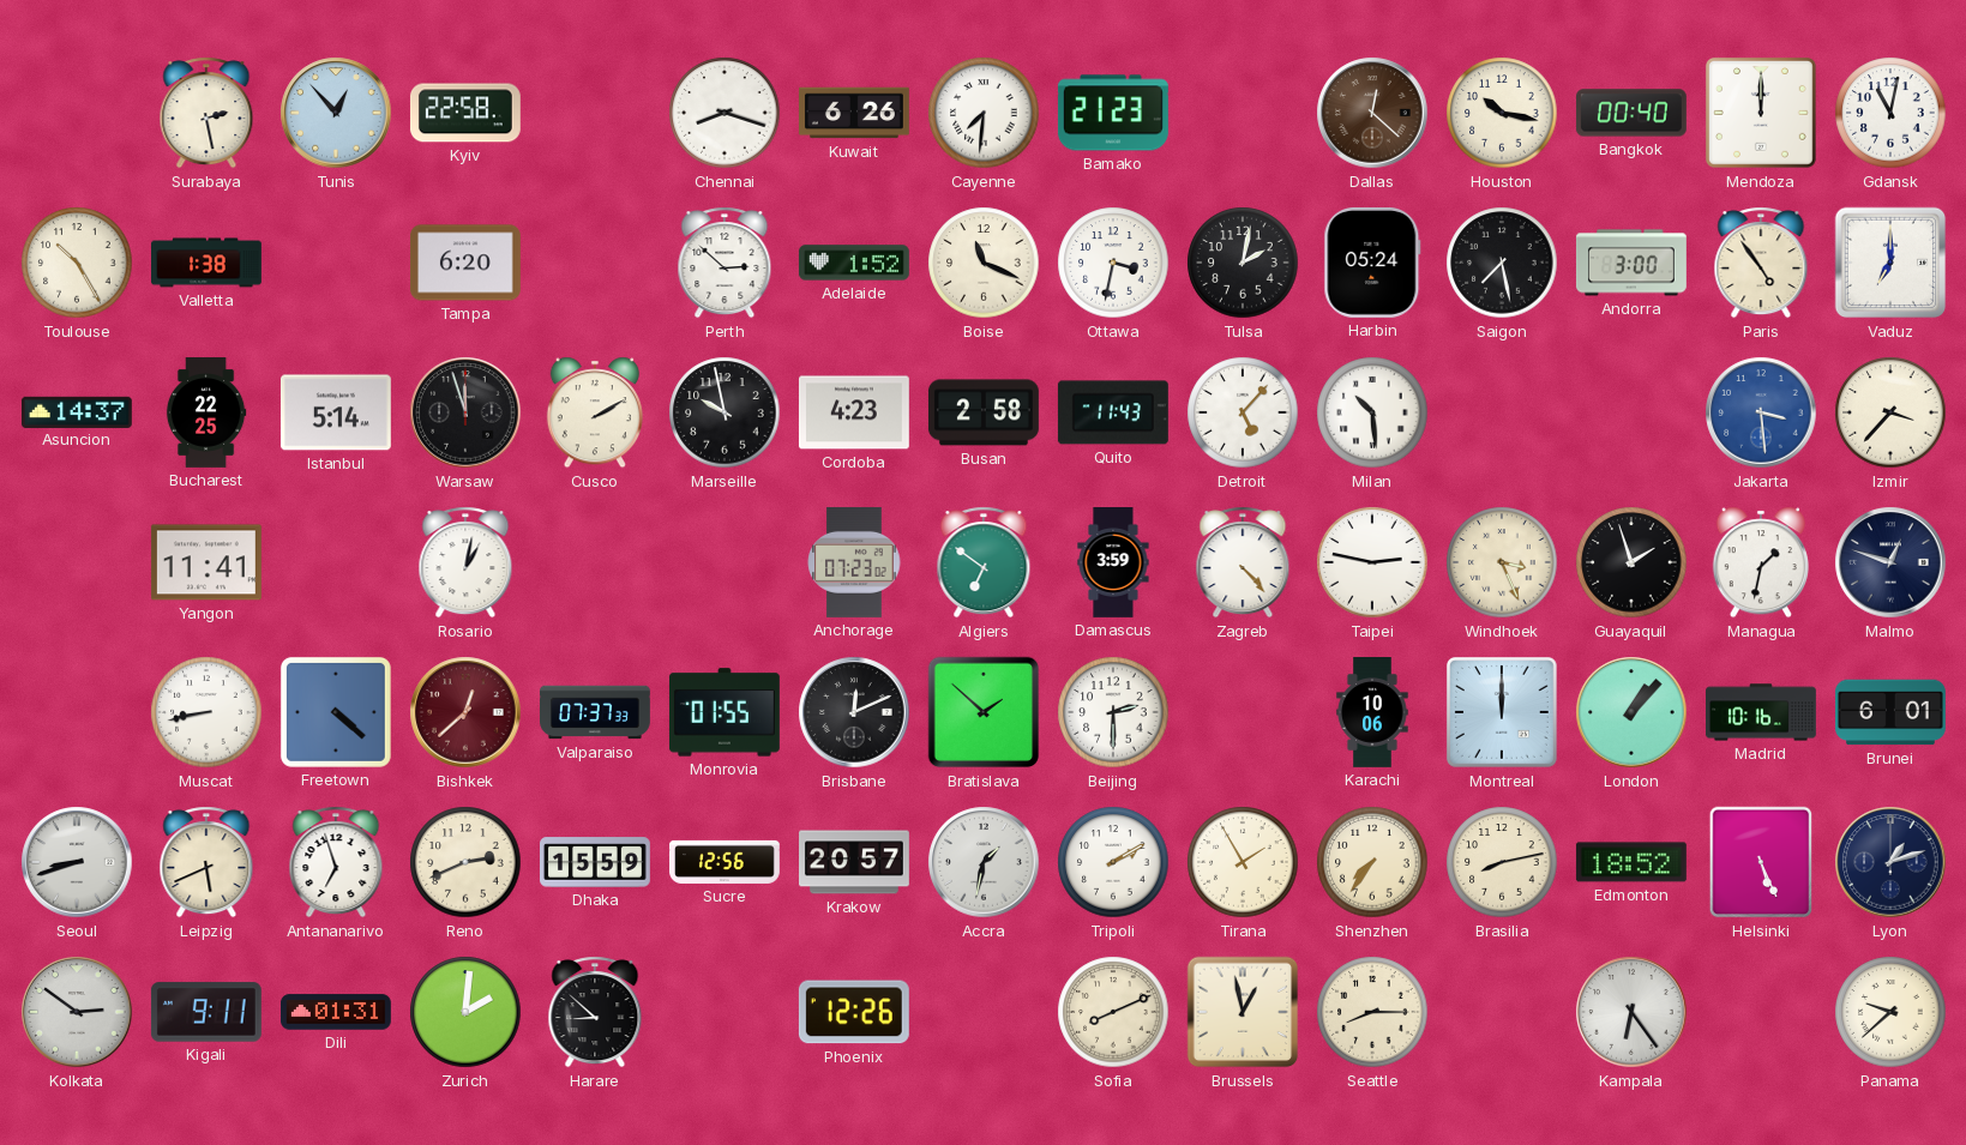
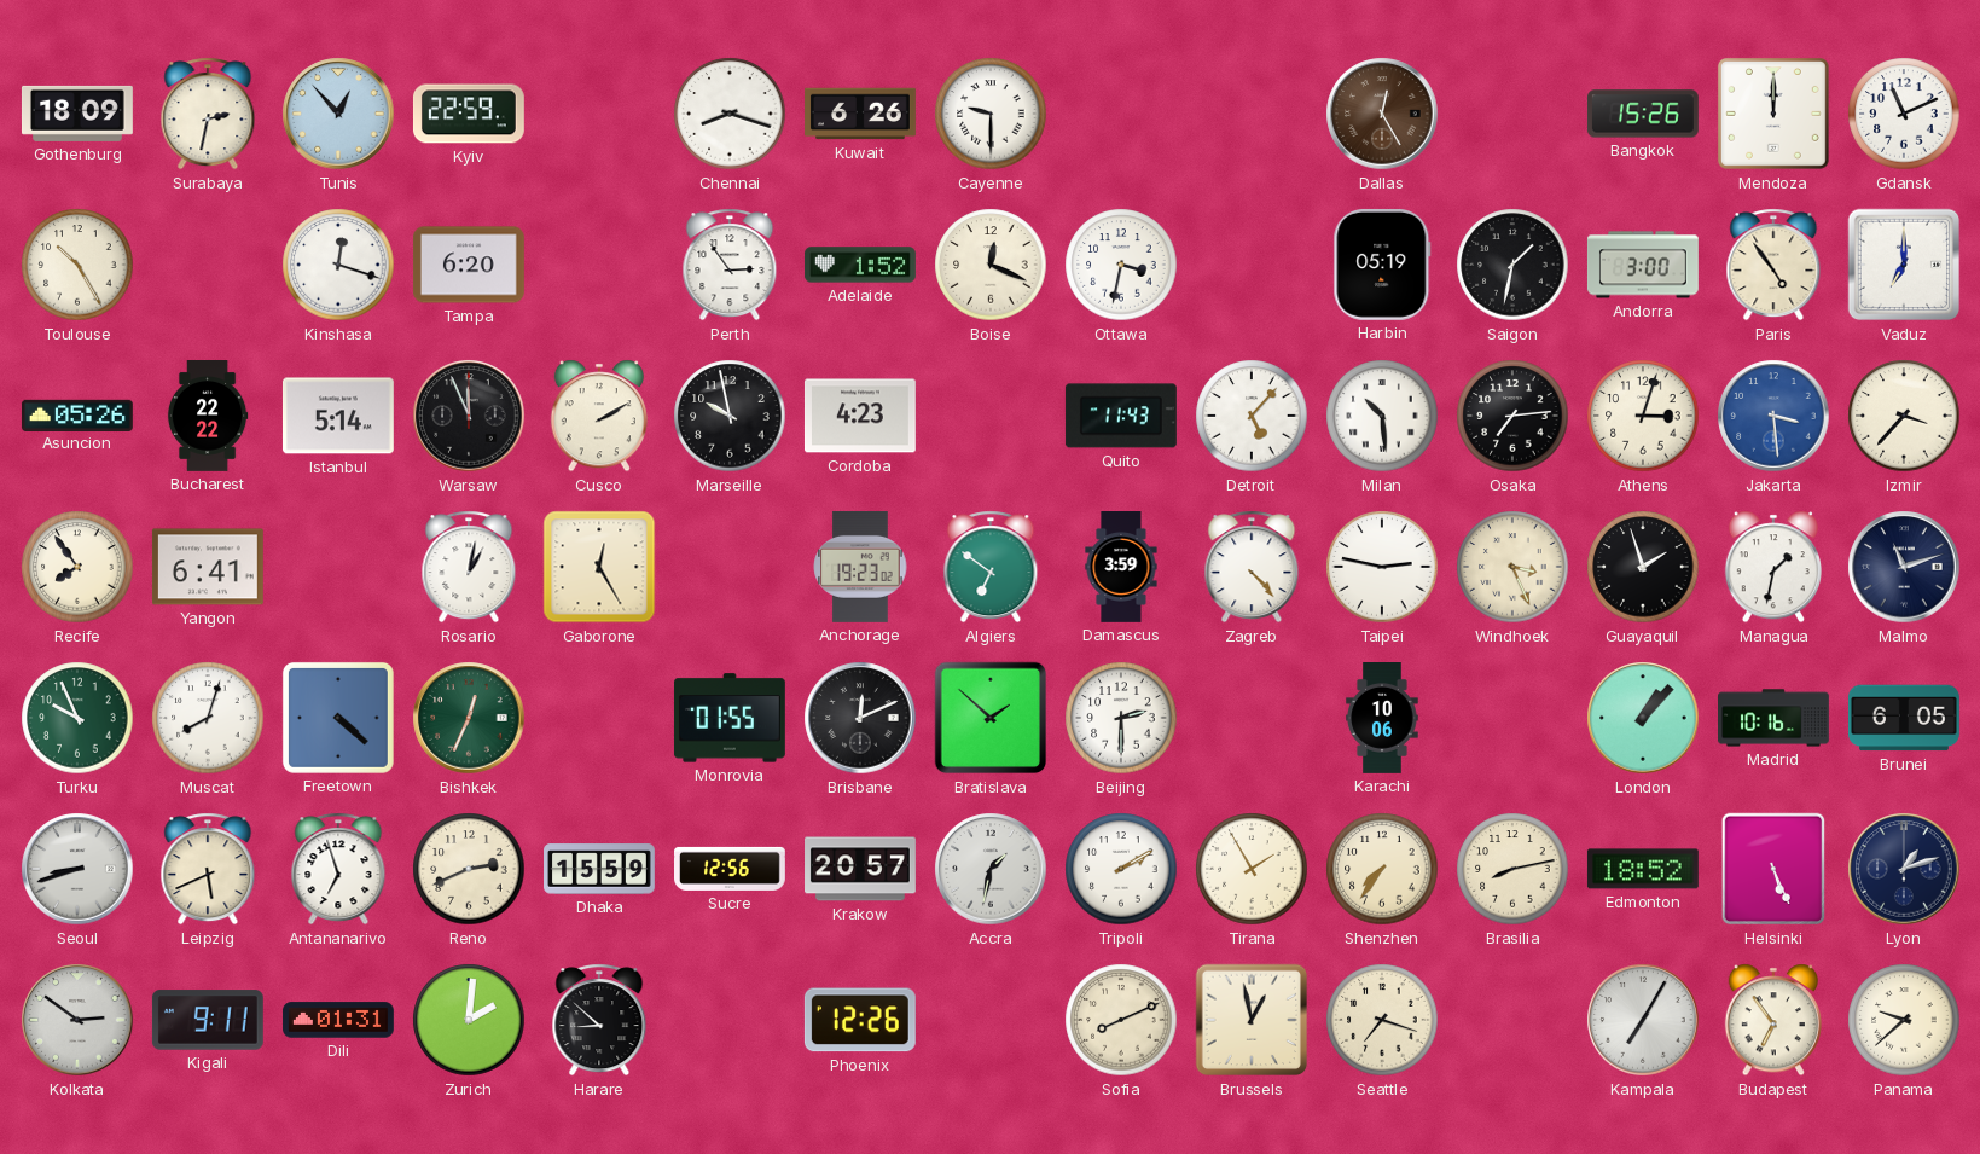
Gothenburg: none -> 18:09
Surabaya: 2:28 -> 2:32
Kyiv: 22:58 -> 22:59
Cayenne: 7:31 -> 9:30
Bamako: 21:23 -> none
Dallas: 12:22 -> 12:25
Houston: 10:17 -> none
Bangkok: 00:40 -> 15:26
Gdansk: 11:02 -> 11:11
Valletta: 1:38 -> none
Kinshasa: none -> 12:18
Perth: 2:52 -> 2:54
Boise: 11:19 -> 12:19
Tulsa: 2:02 -> none
Harbin: 05:24 -> 05:19
Saigon: 7:28 -> 1:32
Asuncion: 14:37 -> 05:26
Bucharest: 22:25 -> 22:22
Warsaw: 11:57 -> 11:56
Busan: 2:58 -> none
Osaka: none -> 7:14
Athens: none -> 3:03
Recife: none -> 7:54
Yangon: 11:41 -> 6:41
Gaborone: none -> 12:25
Anchorage: 07:23 -> 19:23
Malmo: 12:48 -> 11:12
Turku: none -> 9:56
Muscat: 8:43 -> 8:03
Bishkek: 12:38 -> 12:34
Bishkek dial: burgundy -> green
Valparaiso: 07:37 -> none
Montreal: 12:00 -> none
Brunei: 6:01 -> 6:05
Seattle: 8:15 -> 7:18
Kampala: 6:24 -> 7:05
Budapest: none -> 6:54
